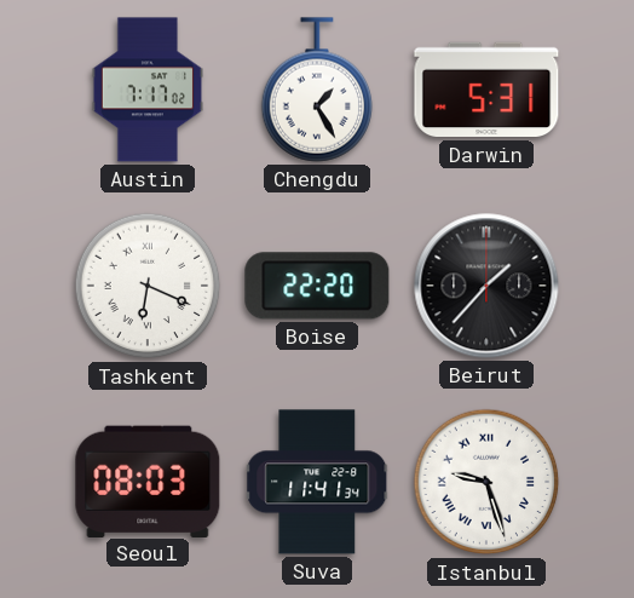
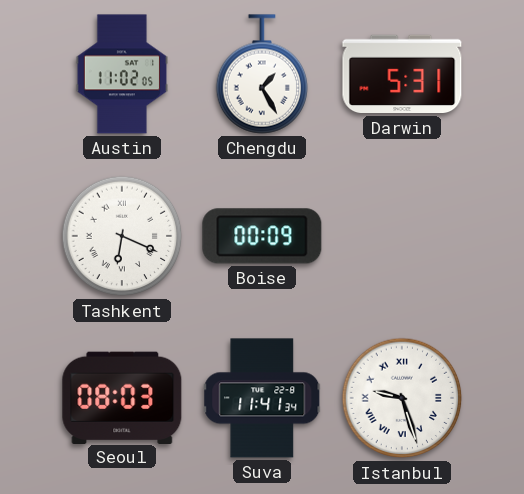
Austin: 7:17 -> 11:02
Boise: 22:20 -> 00:09
Beirut: 1:37 -> none
